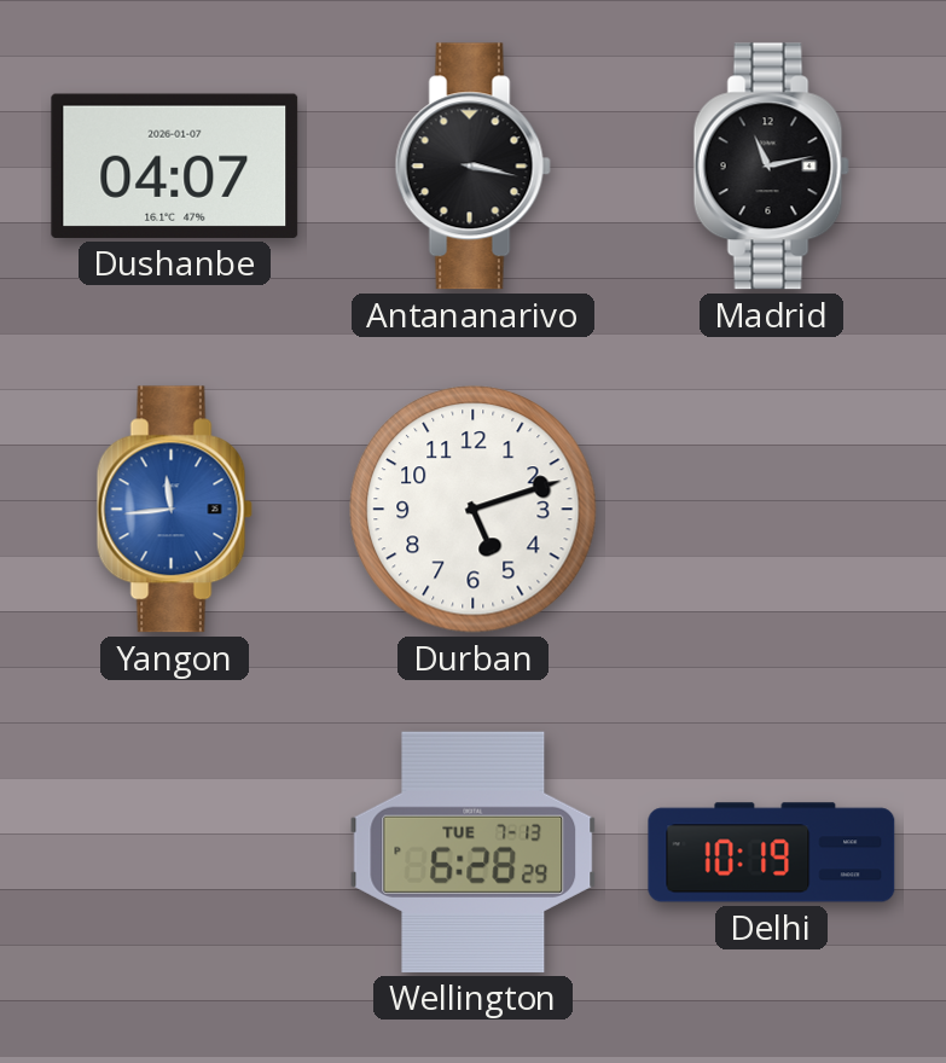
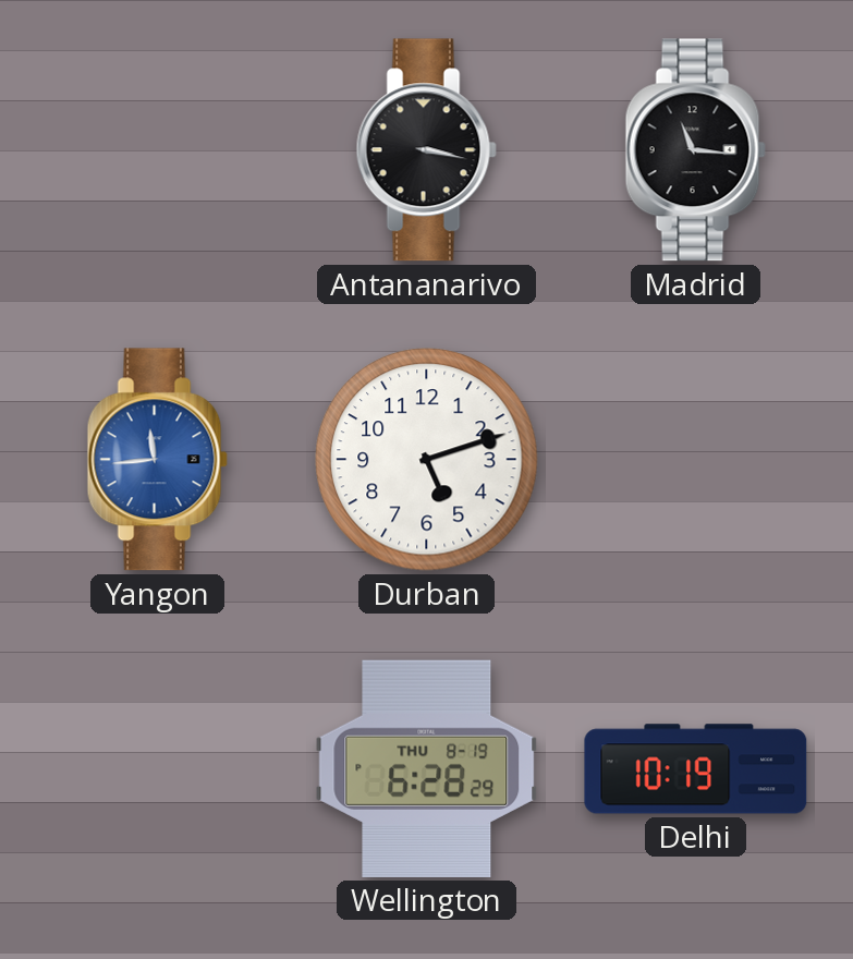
Dushanbe: 04:07 -> none
Madrid: 11:13 -> 11:16
Wellington date: TUE 7-13 -> THU 8-19
